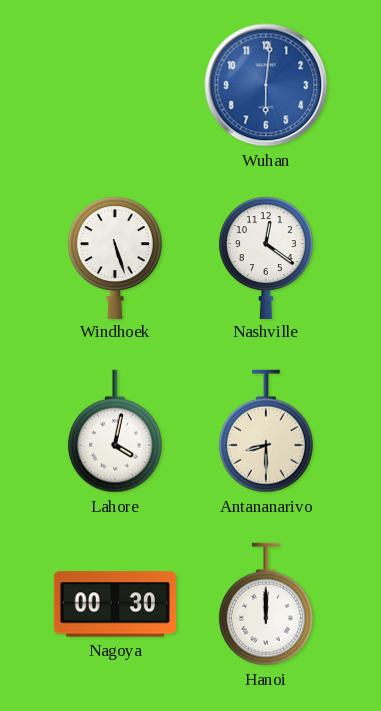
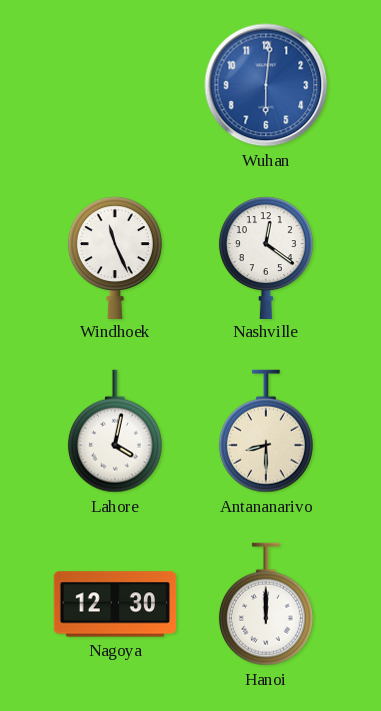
Windhoek: 5:27 -> 11:26
Nagoya: 00:30 -> 12:30
